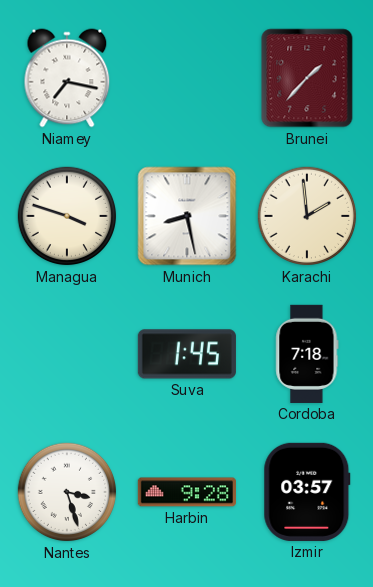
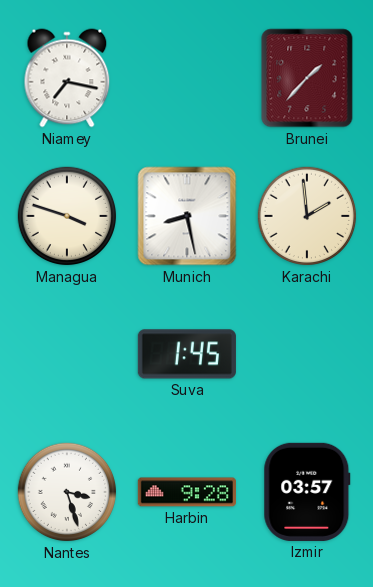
Cordoba: 7:18 -> none
